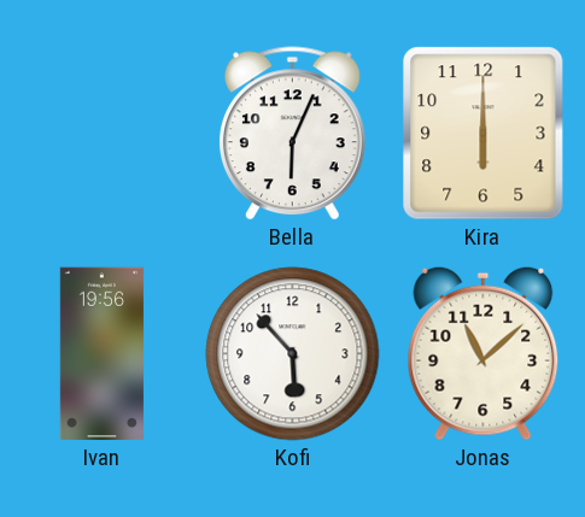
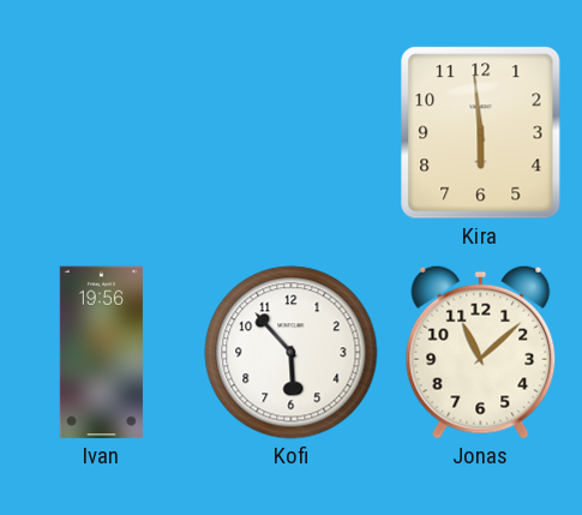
Bella: 6:04 -> none
Kira: 6:00 -> 5:59
